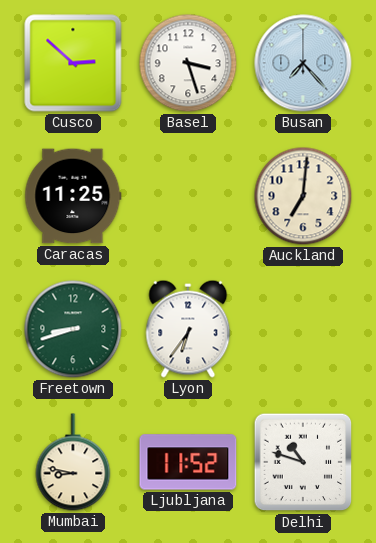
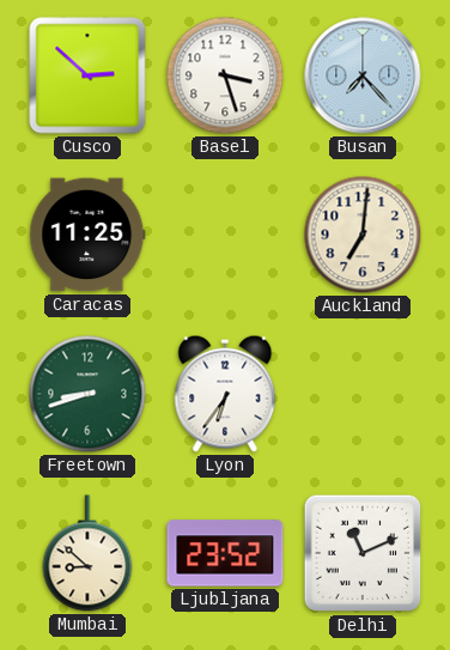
Mumbai: 8:47 -> 8:52
Ljubljana: 11:52 -> 23:52
Delhi: 10:48 -> 11:11
